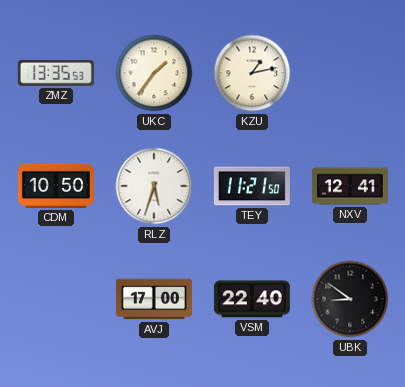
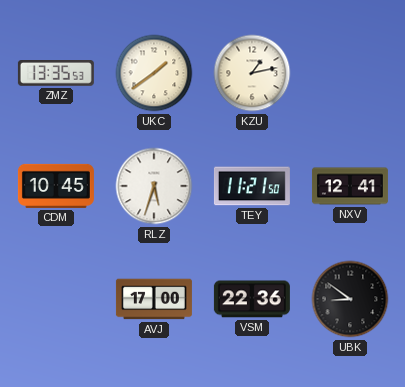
UKC: 1:36 -> 1:39
CDM: 10:50 -> 10:45
VSM: 22:40 -> 22:36
